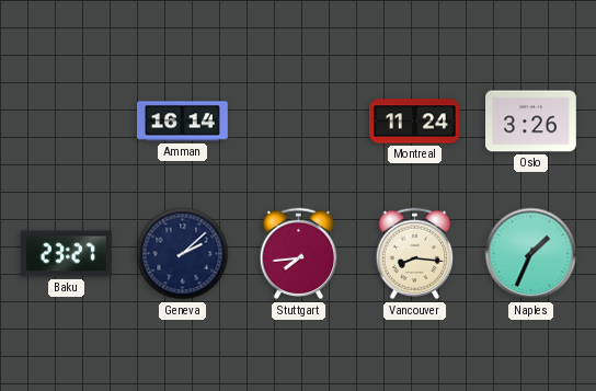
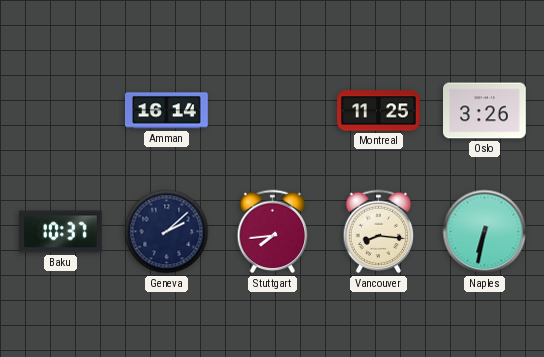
Montreal: 11:24 -> 11:25
Baku: 23:27 -> 10:37
Naples: 1:34 -> 6:32
